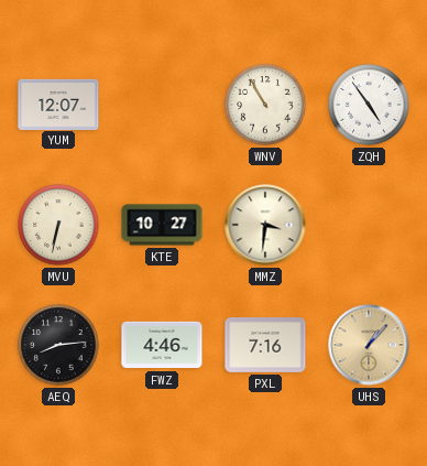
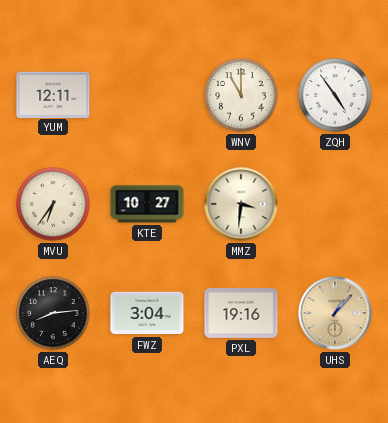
YUM: 12:07 -> 12:11
WNV: 10:55 -> 11:00
MVU: 6:32 -> 6:36
FWZ: 4:46 -> 3:04
PXL: 7:16 -> 19:16
